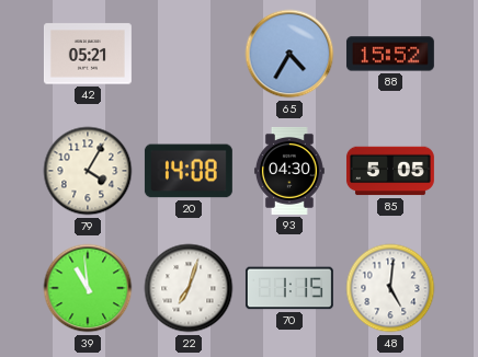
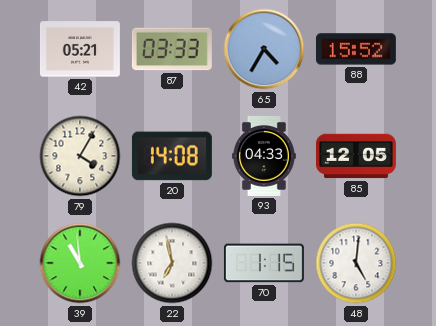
87: none -> 03:33
93: 04:30 -> 04:33
85: 5:05 -> 12:05
22: 7:03 -> 6:58
